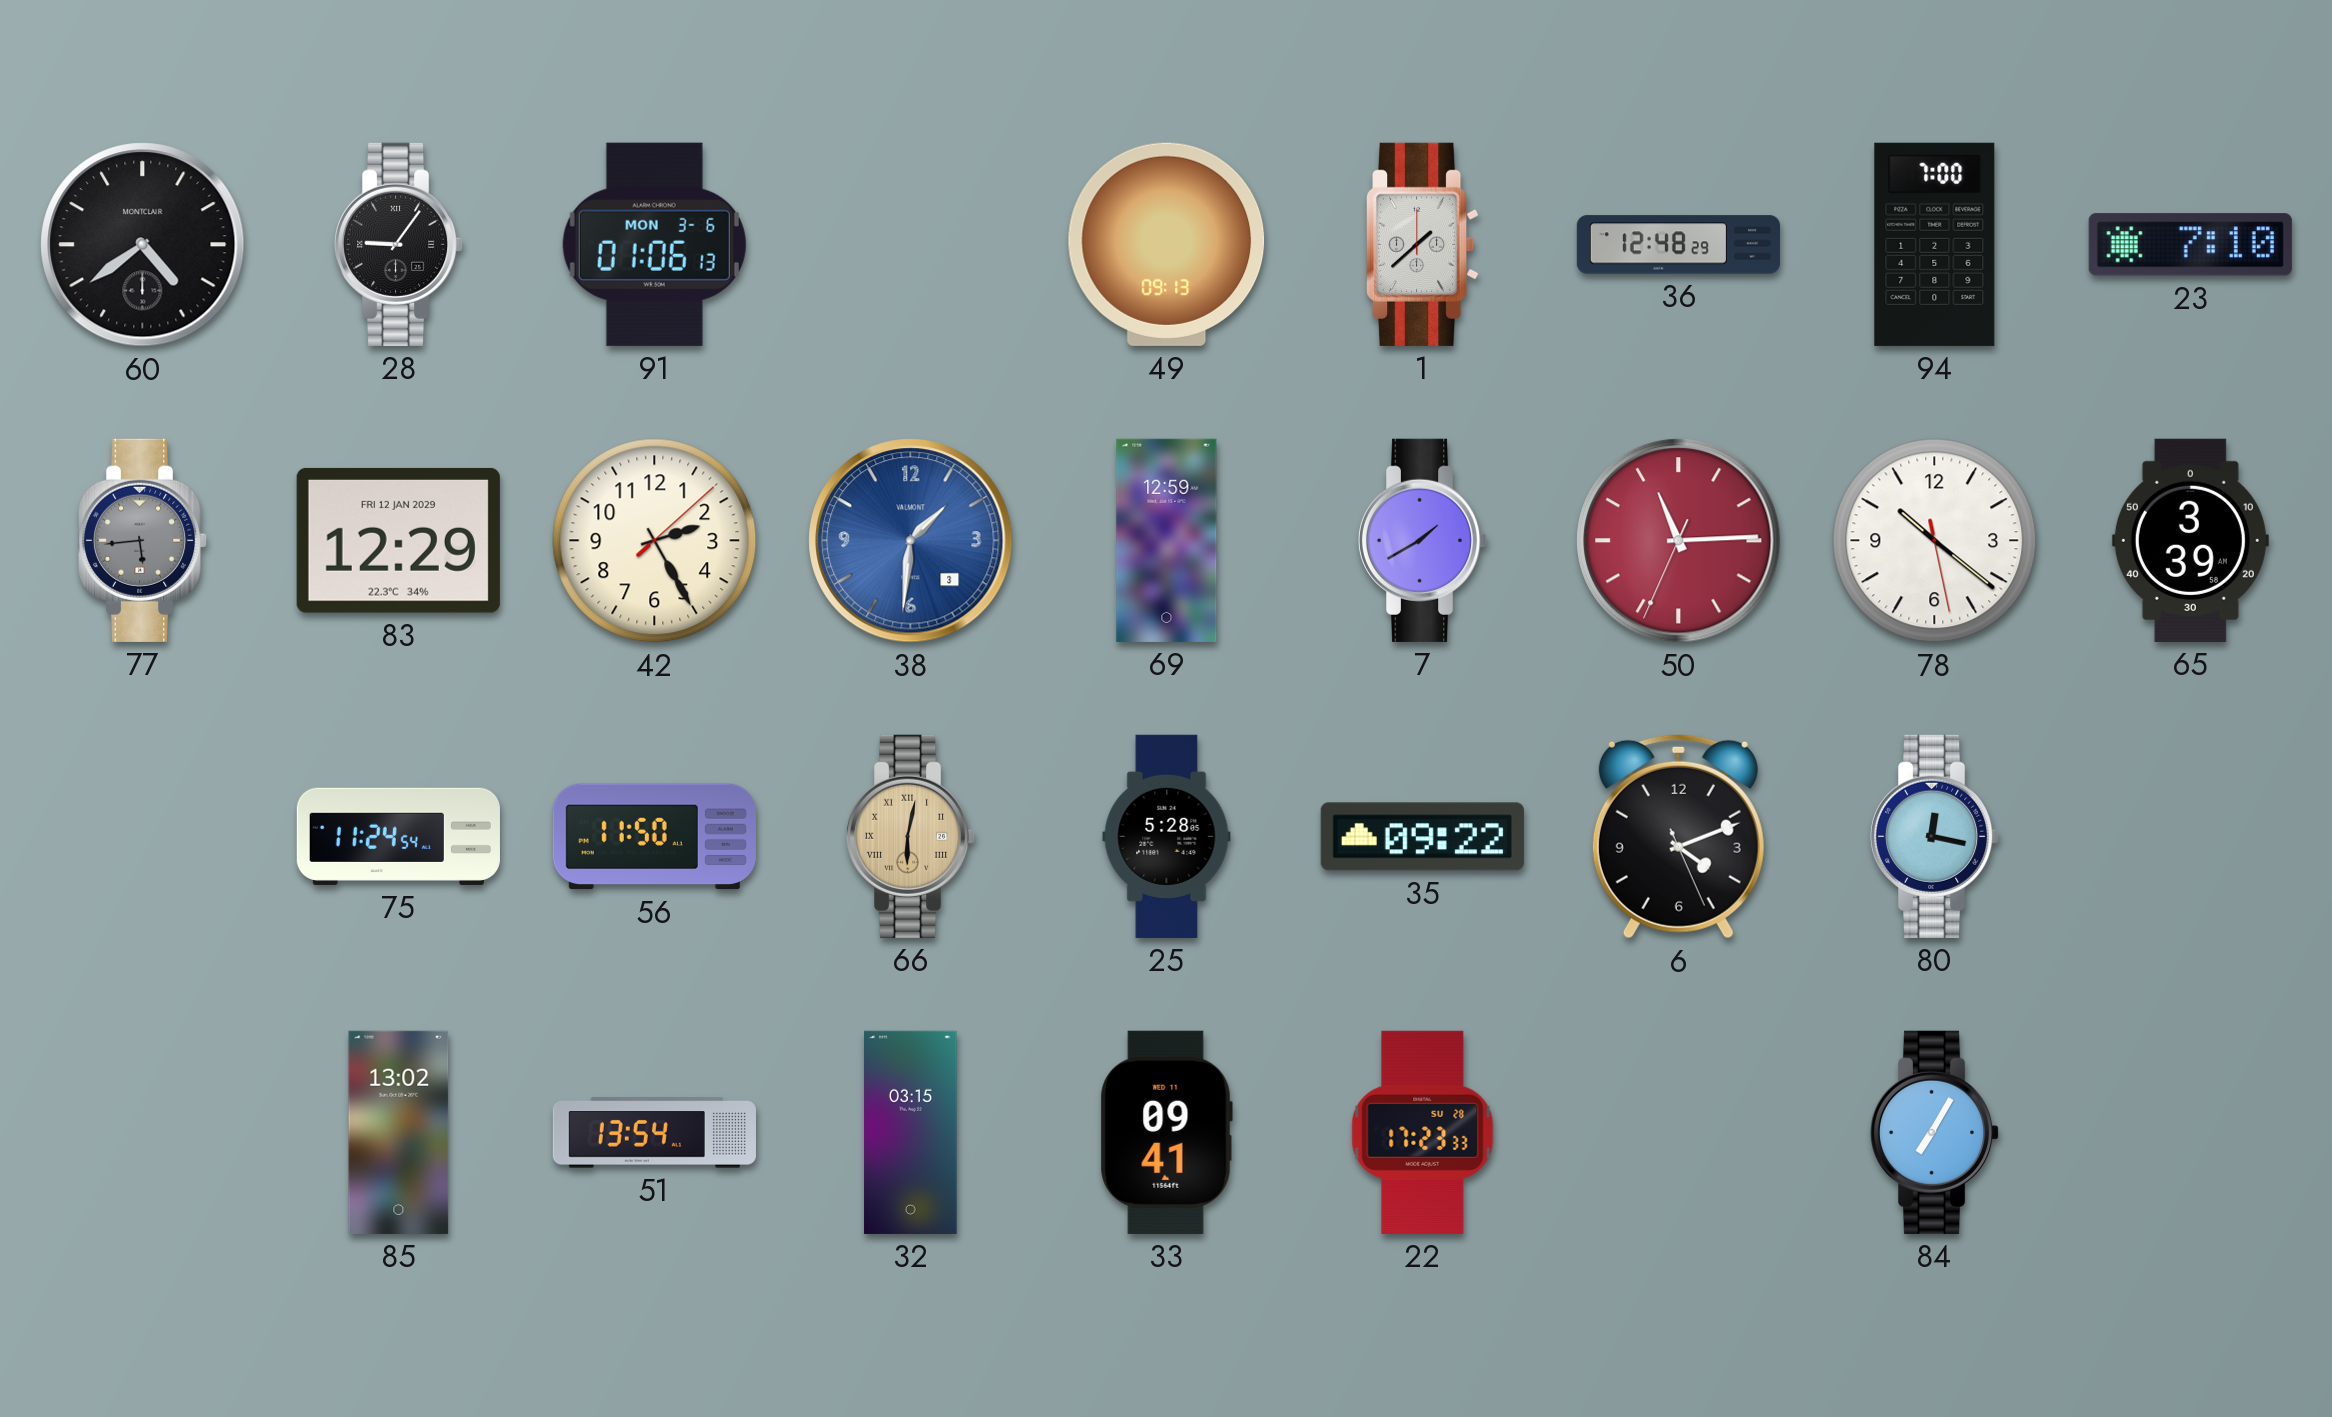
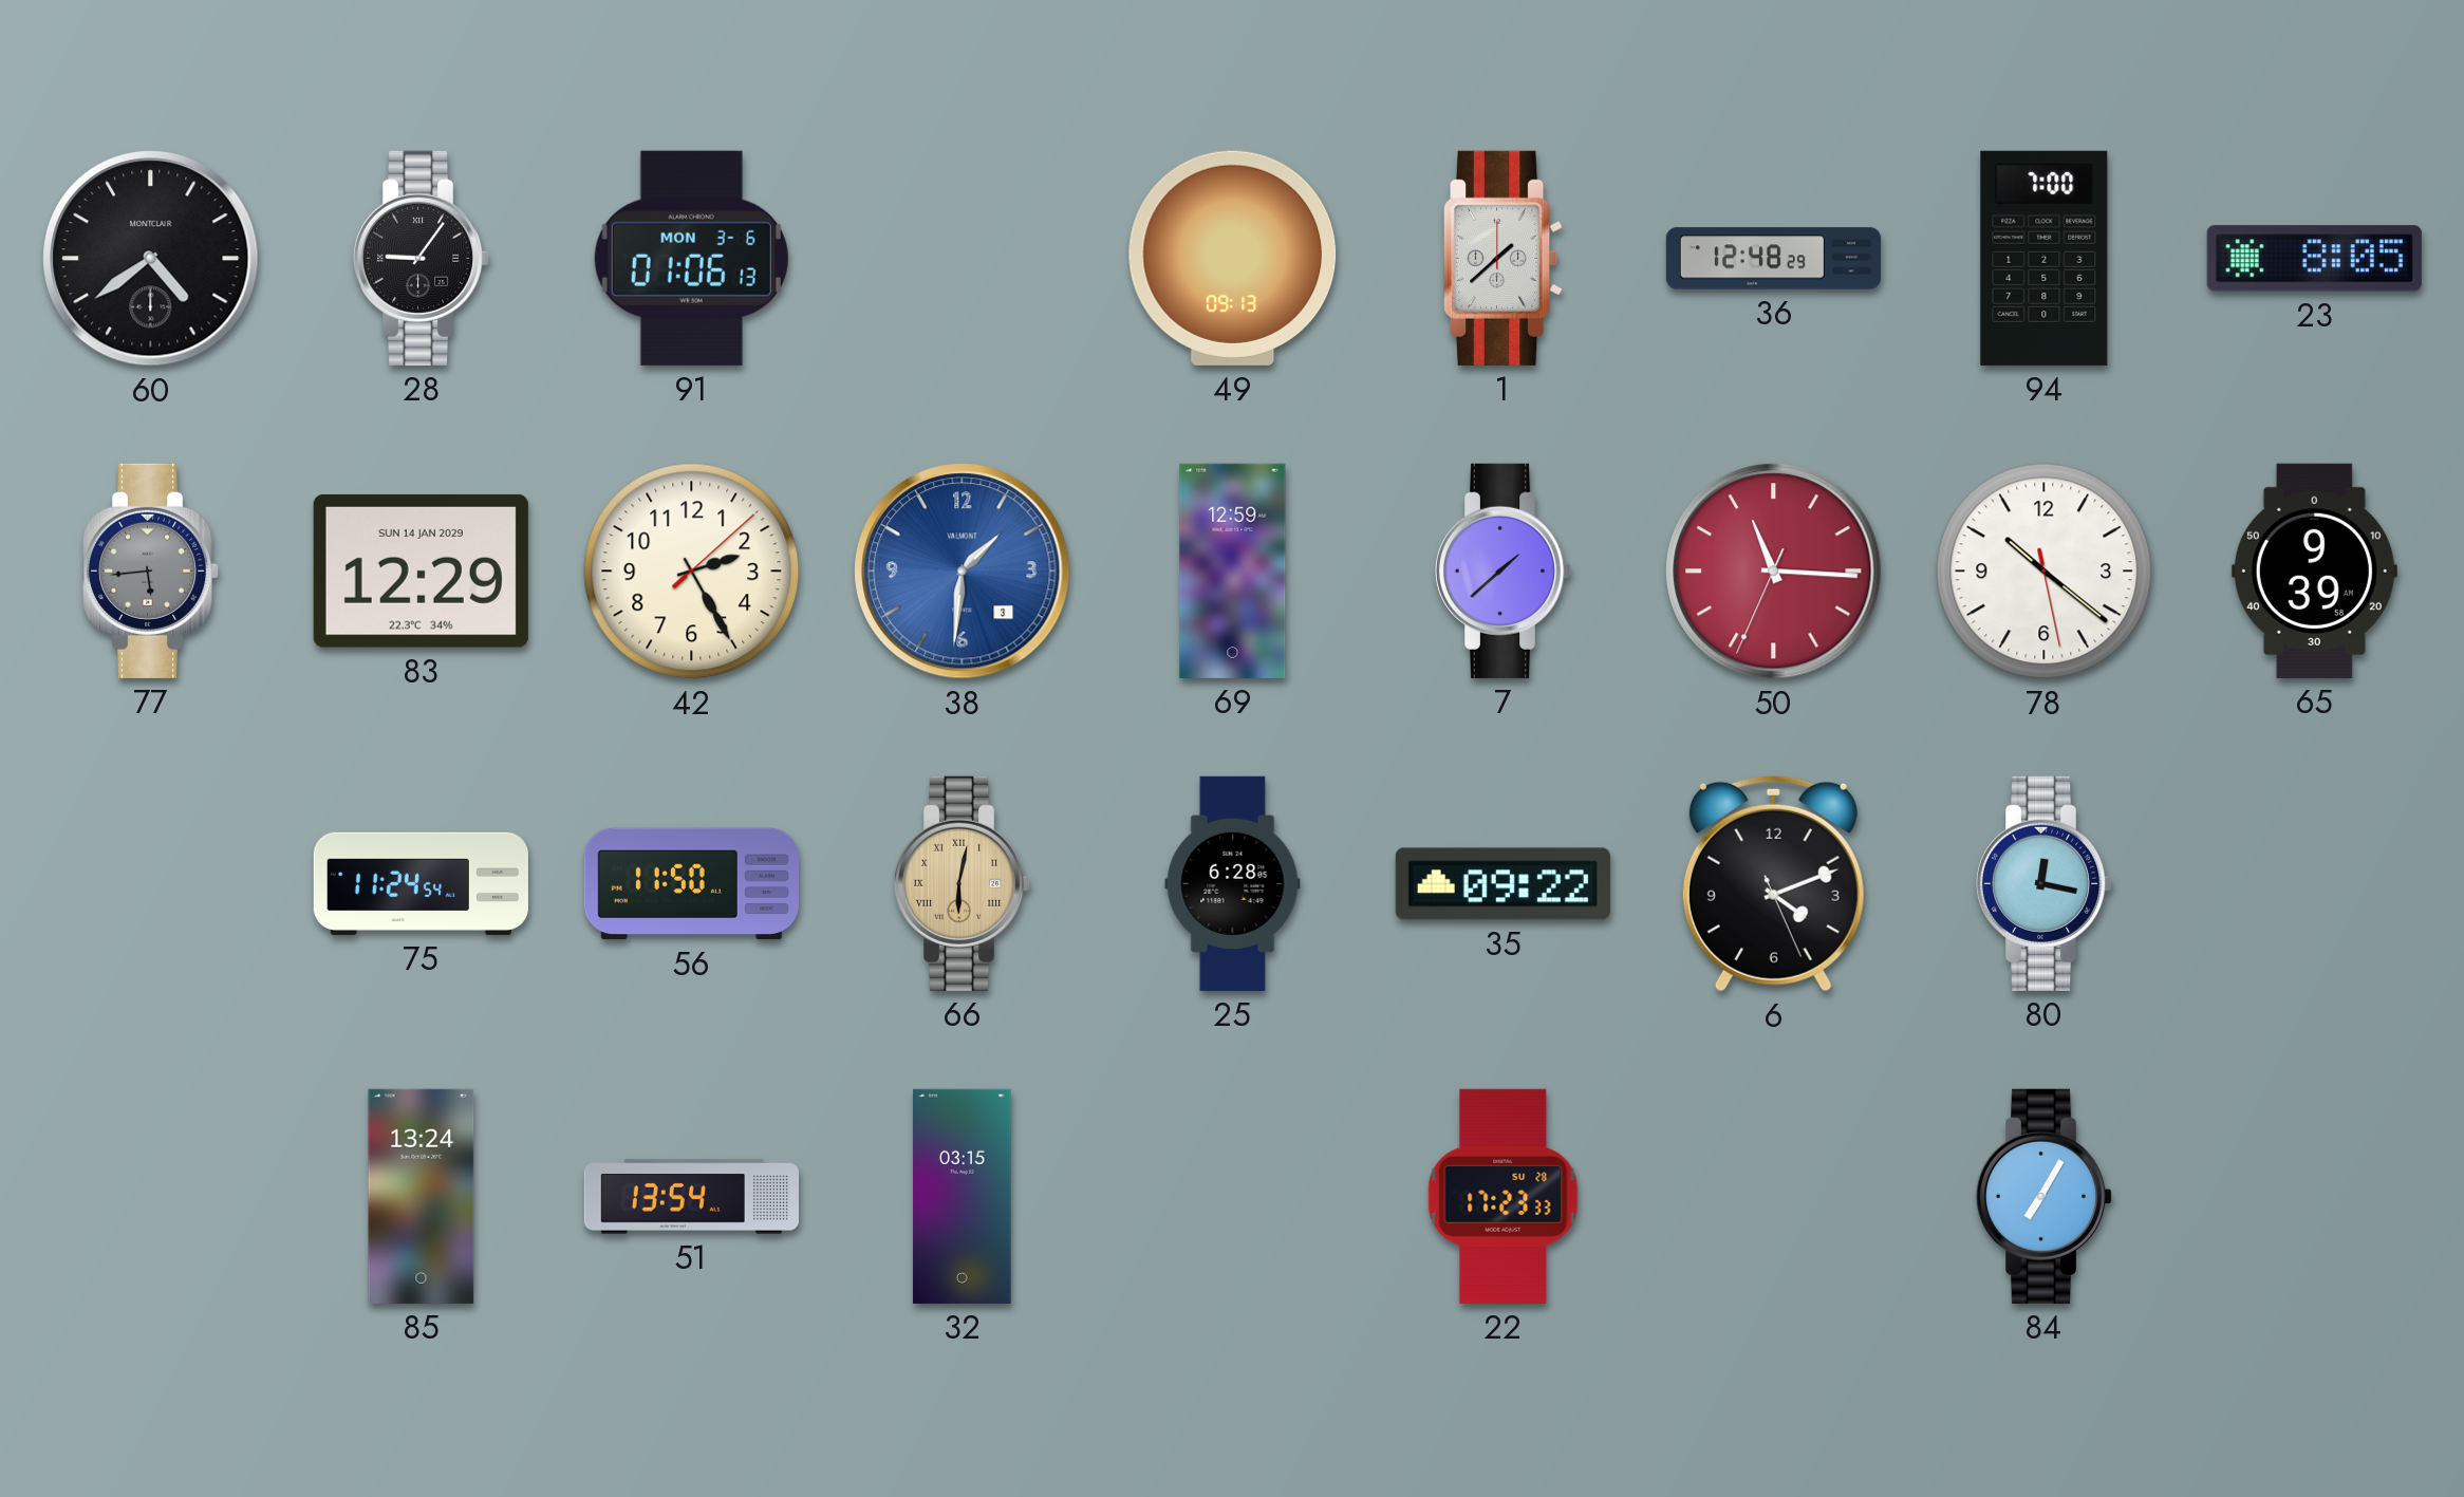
23: 7:10 -> 8:05
83 date: FRI 12 JAN 2029 -> SUN 14 JAN 2029
7: 1:40 -> 1:38
50: 11:14 -> 11:15
65: 3:39 -> 9:39
25: 5:28 -> 6:28
85: 13:02 -> 13:24
33: 09:41 -> none
